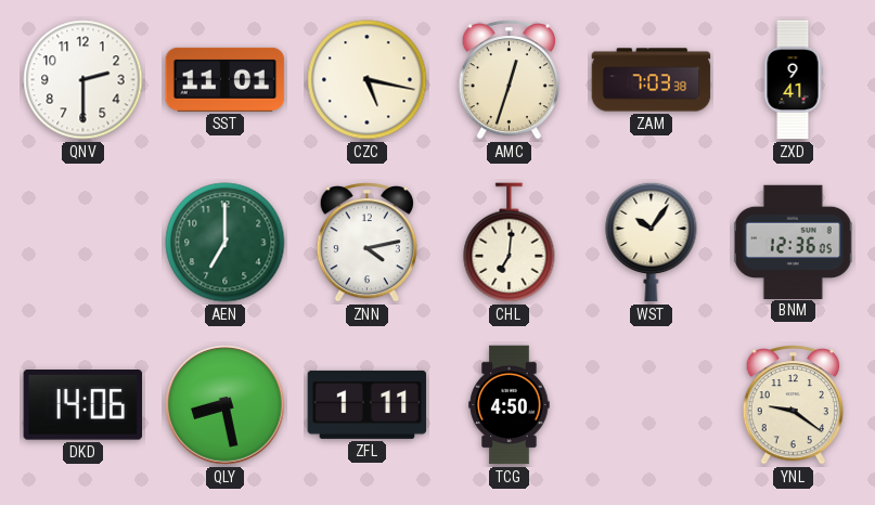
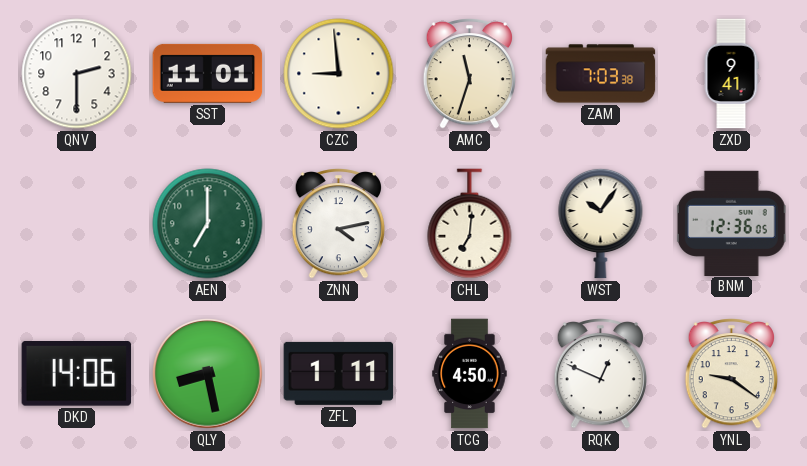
CZC: 5:17 -> 8:59
AMC: 12:33 -> 11:33
RQK: none -> 12:49
